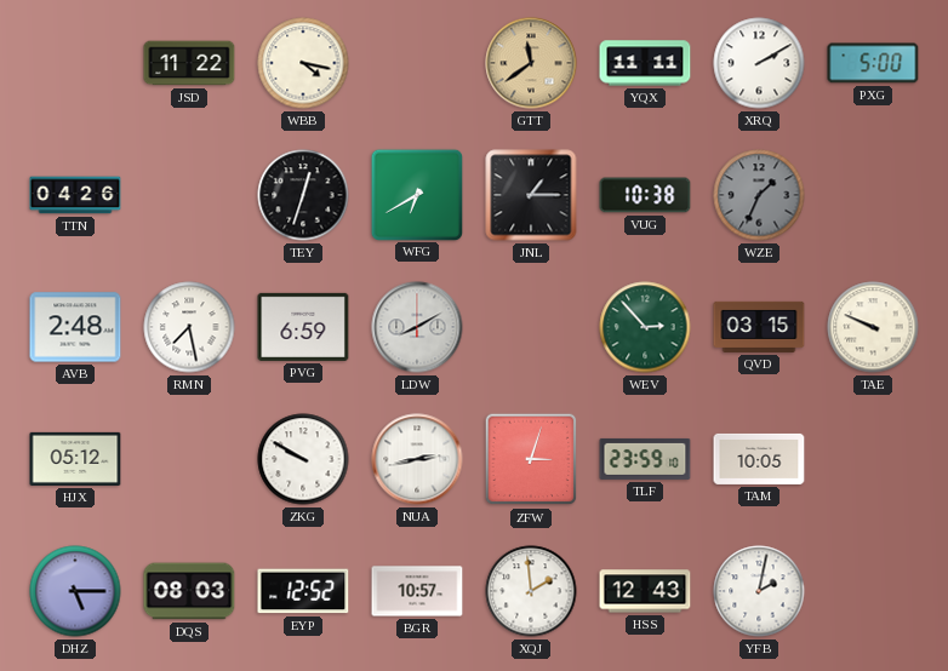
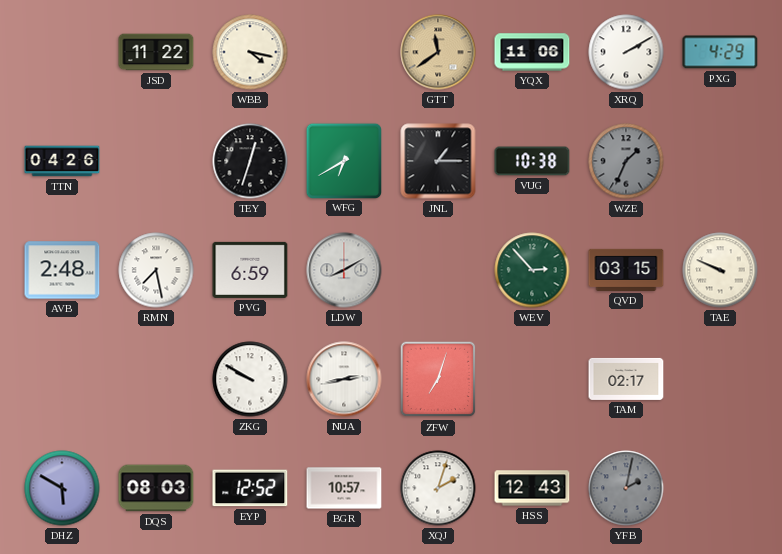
YQX: 11:11 -> 11:06
PXG: 5:00 -> 4:29
HJX: 05:12 -> none
ZFW: 3:03 -> 7:03
TLF: 23:59 -> none
TAM: 10:05 -> 02:17
DHZ: 5:15 -> 5:50
XQJ: 1:59 -> 2:03
YFB dial: white -> grey
